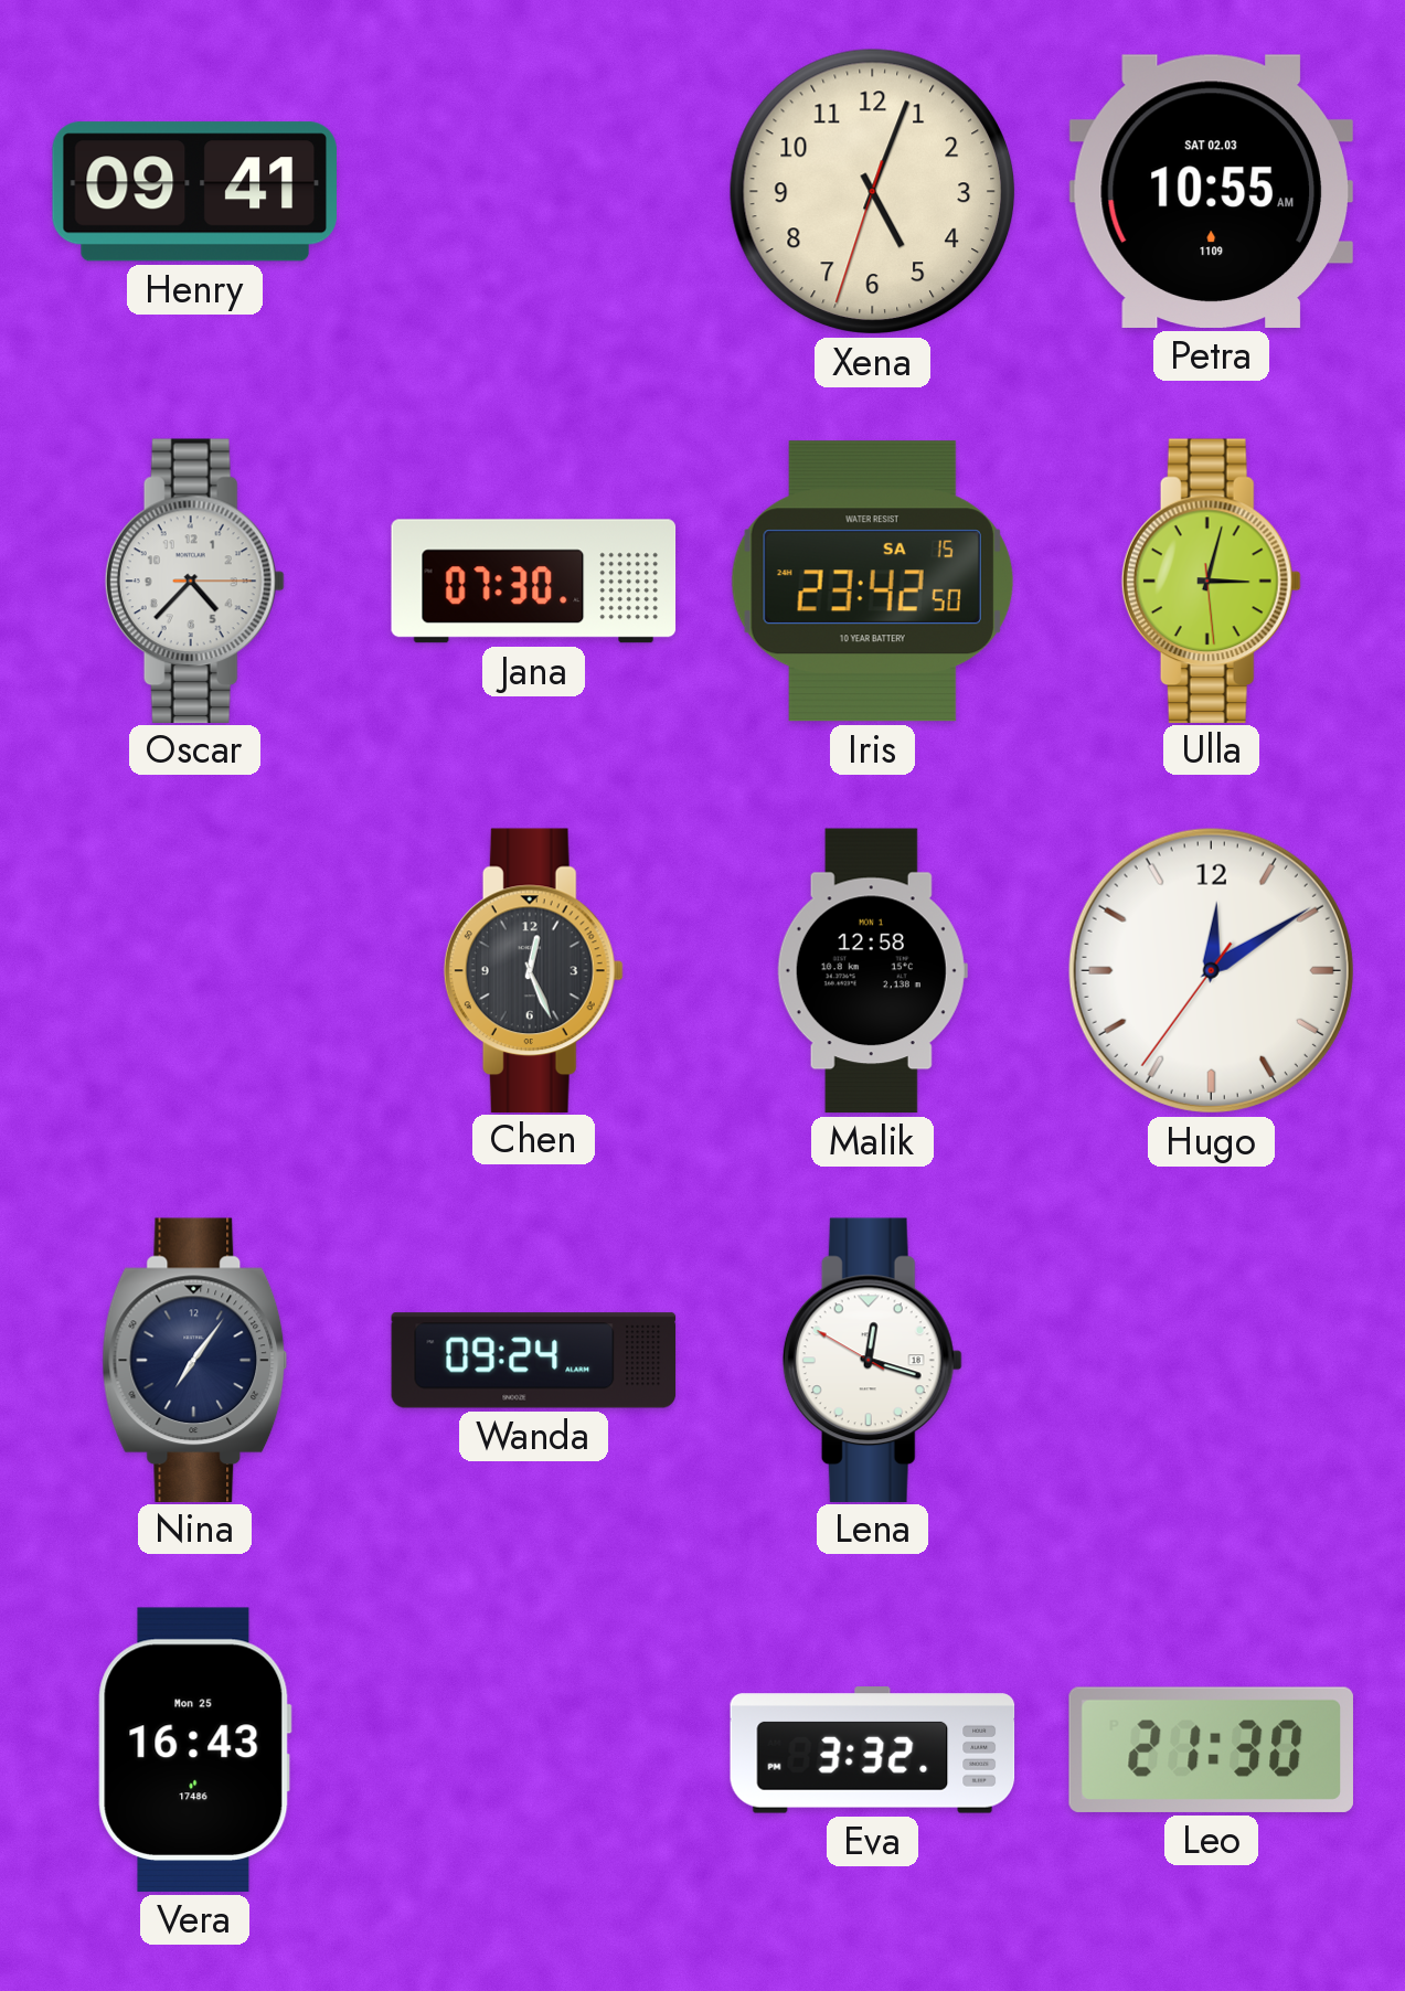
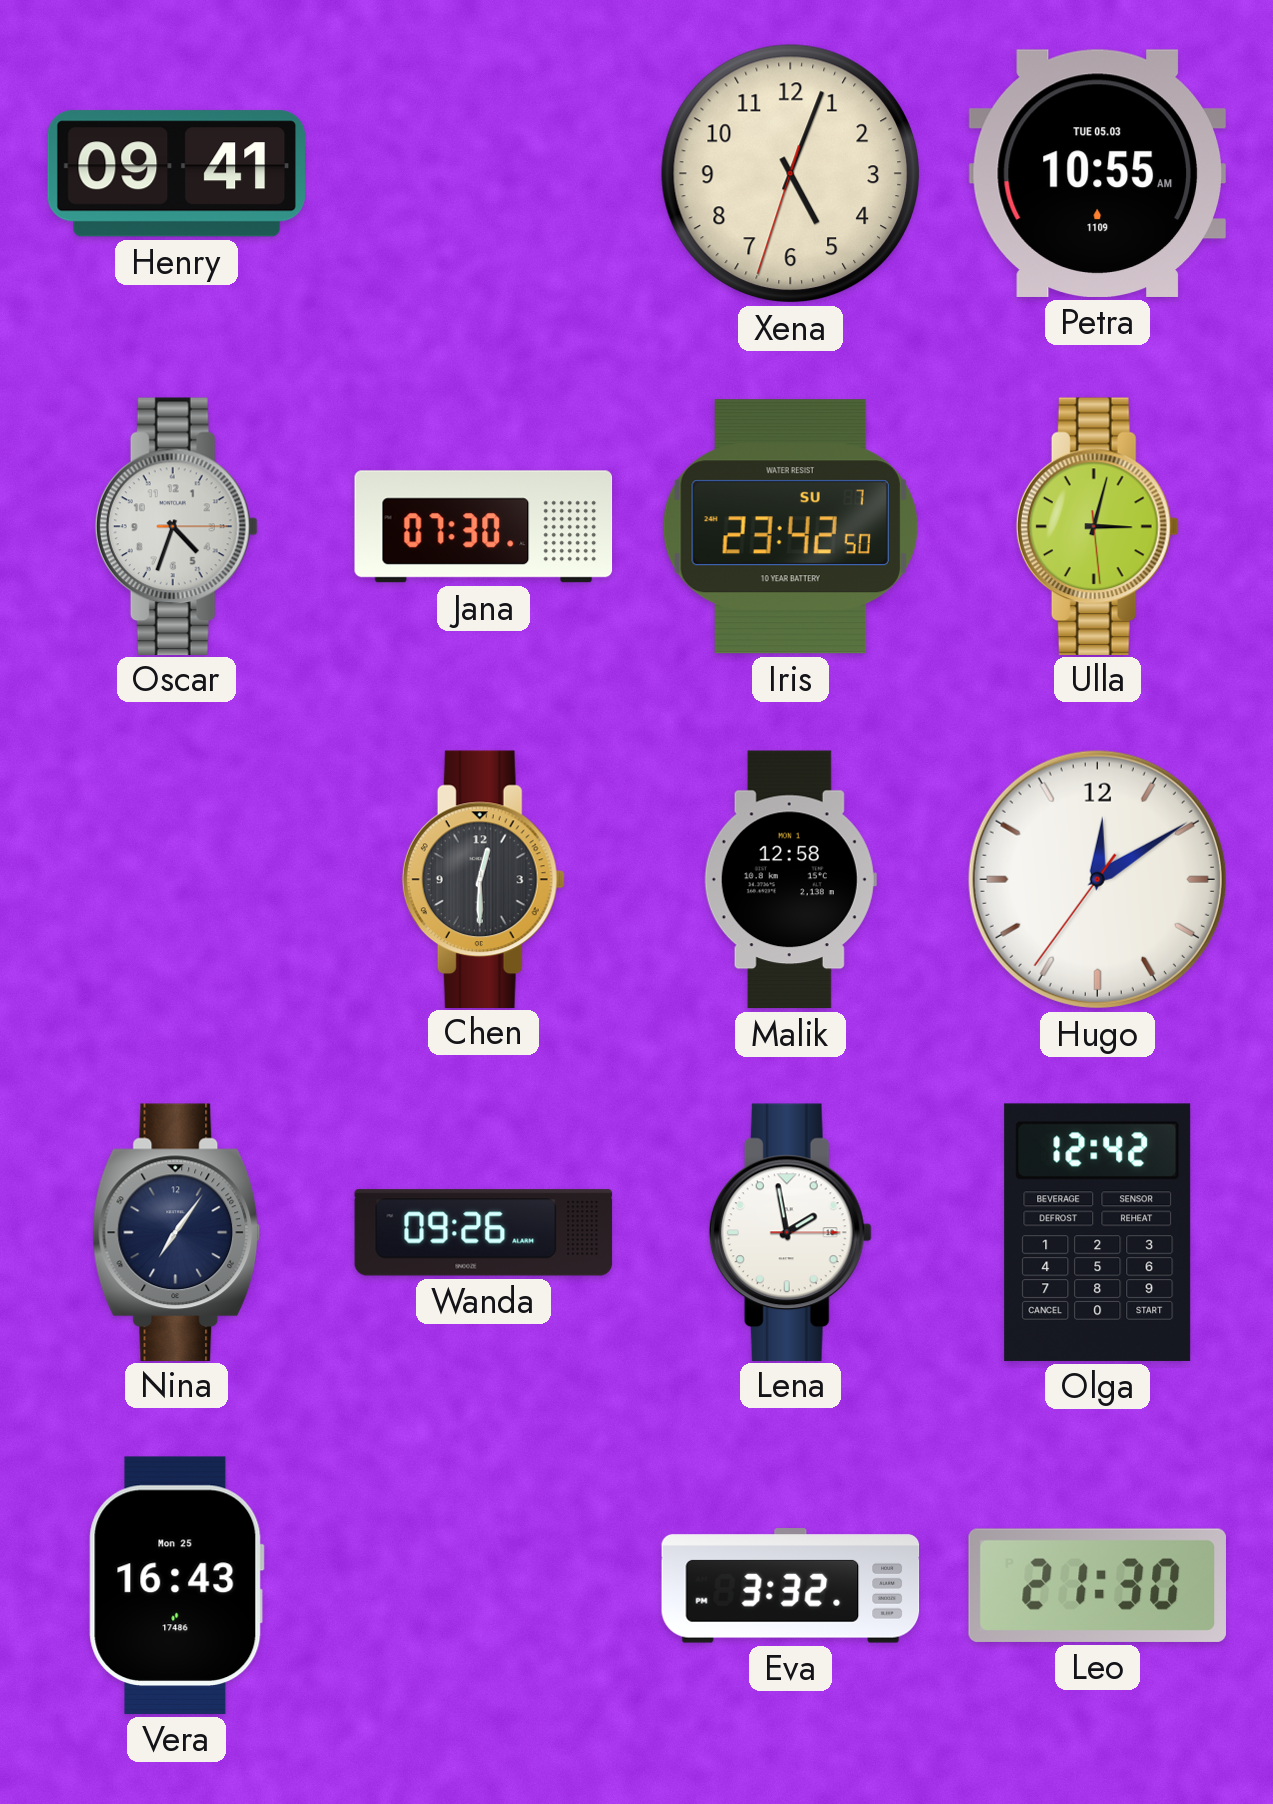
Petra date: SAT 02.03 -> TUE 05.03
Oscar: 4:37 -> 4:33
Iris date: SA 15 -> SU 7
Chen: 12:26 -> 12:30
Wanda: 09:24 -> 09:26
Lena: 12:17 -> 1:58
Olga: none -> 12:42
